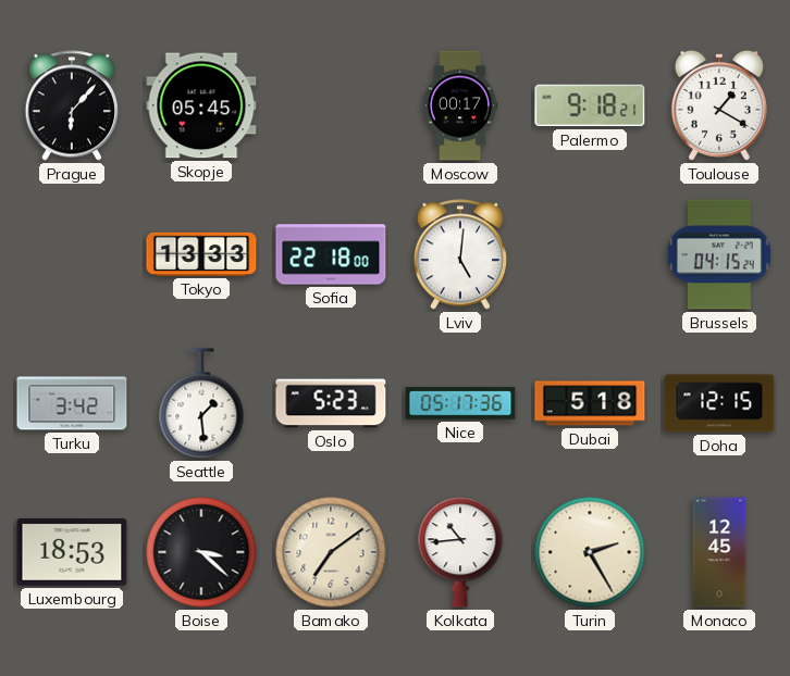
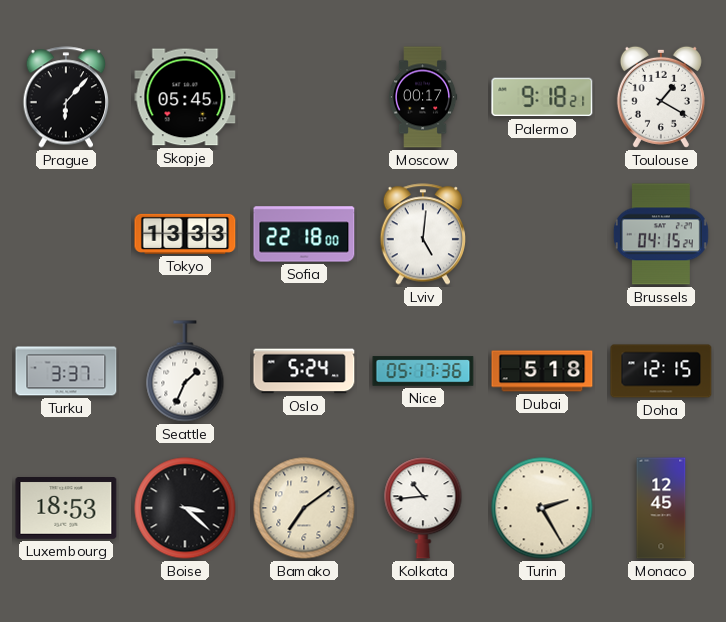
Turku: 3:42 -> 3:37
Seattle: 1:29 -> 1:34
Oslo: 5:23 -> 5:24
